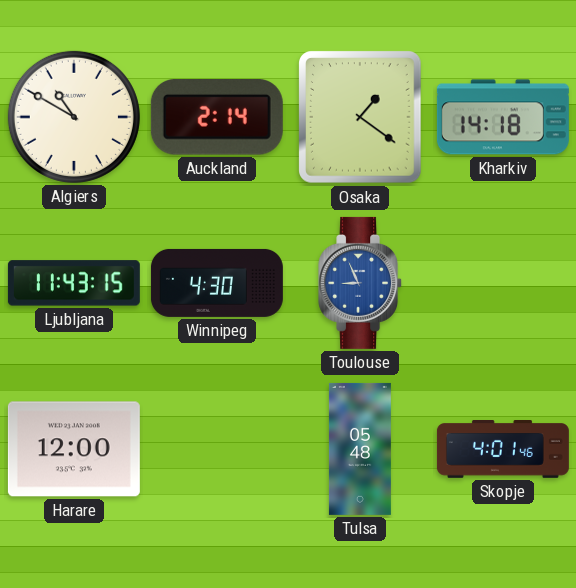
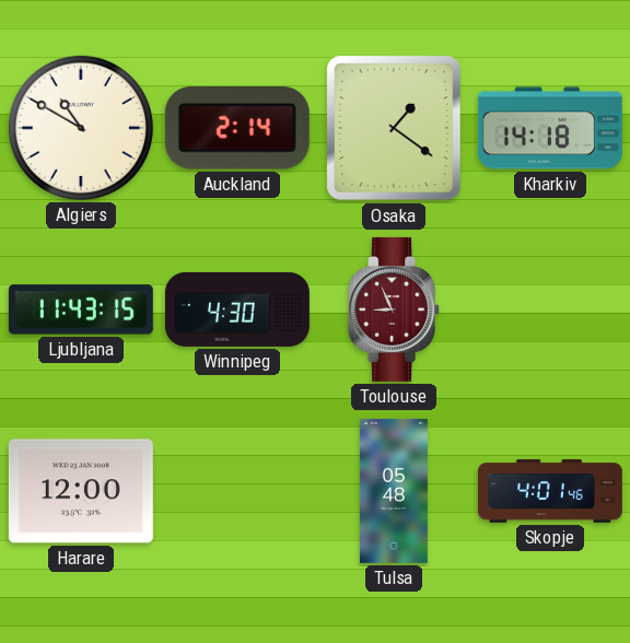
Toulouse dial: blue -> burgundy
